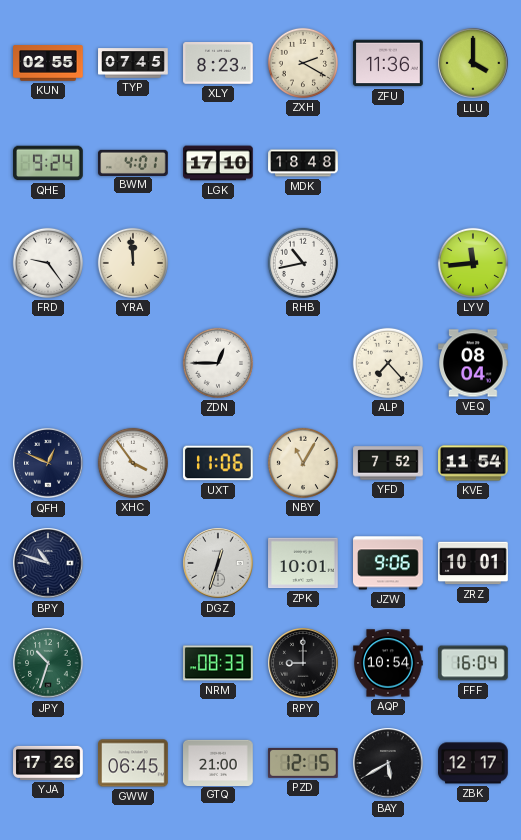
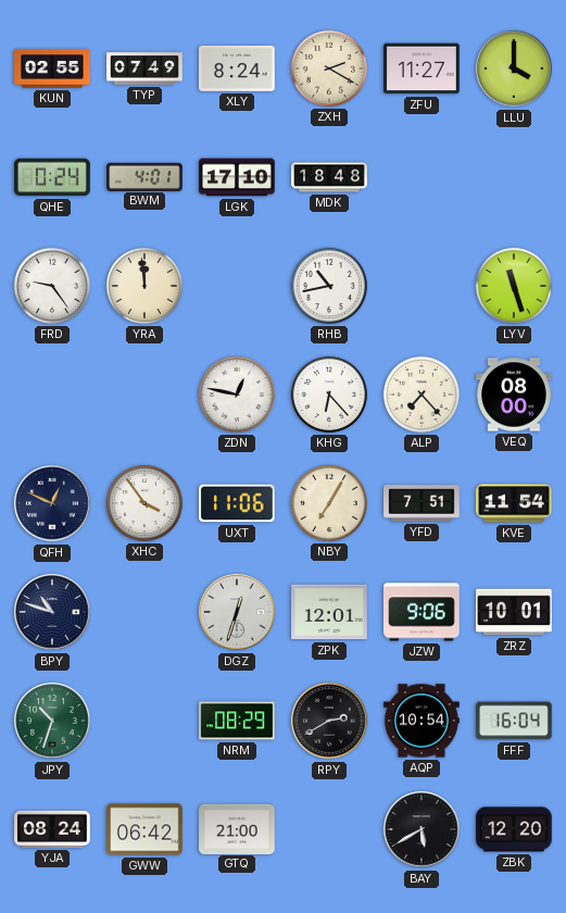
TYP: 07:45 -> 07:49
XLY: 8:23 -> 8:24
ZFU: 11:36 -> 11:27
QHE: 9:24 -> 0:24
LYV: 11:44 -> 11:27
ZDN: 12:45 -> 12:47
KHG: none -> 6:23
VEQ: 08:04 -> 08:00
NBY: 11:05 -> 7:05
YFD: 7:52 -> 7:51
ZPK: 10:01 -> 12:01
NRM: 08:33 -> 08:29
RPY: 9:00 -> 2:40
YJA: 17:26 -> 08:24
GWW: 06:45 -> 06:42
PZD: 12:15 -> none
ZBK: 12:17 -> 12:20
